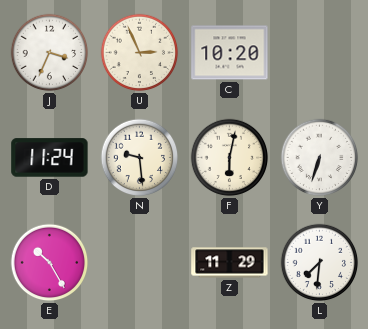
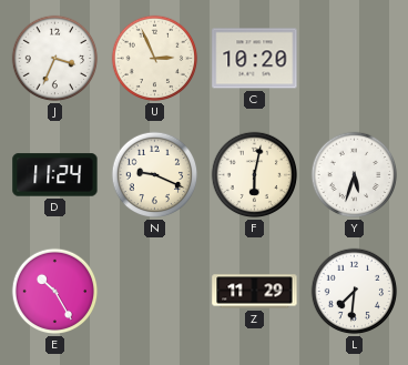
N: 9:29 -> 9:19
Y: 6:33 -> 5:33
